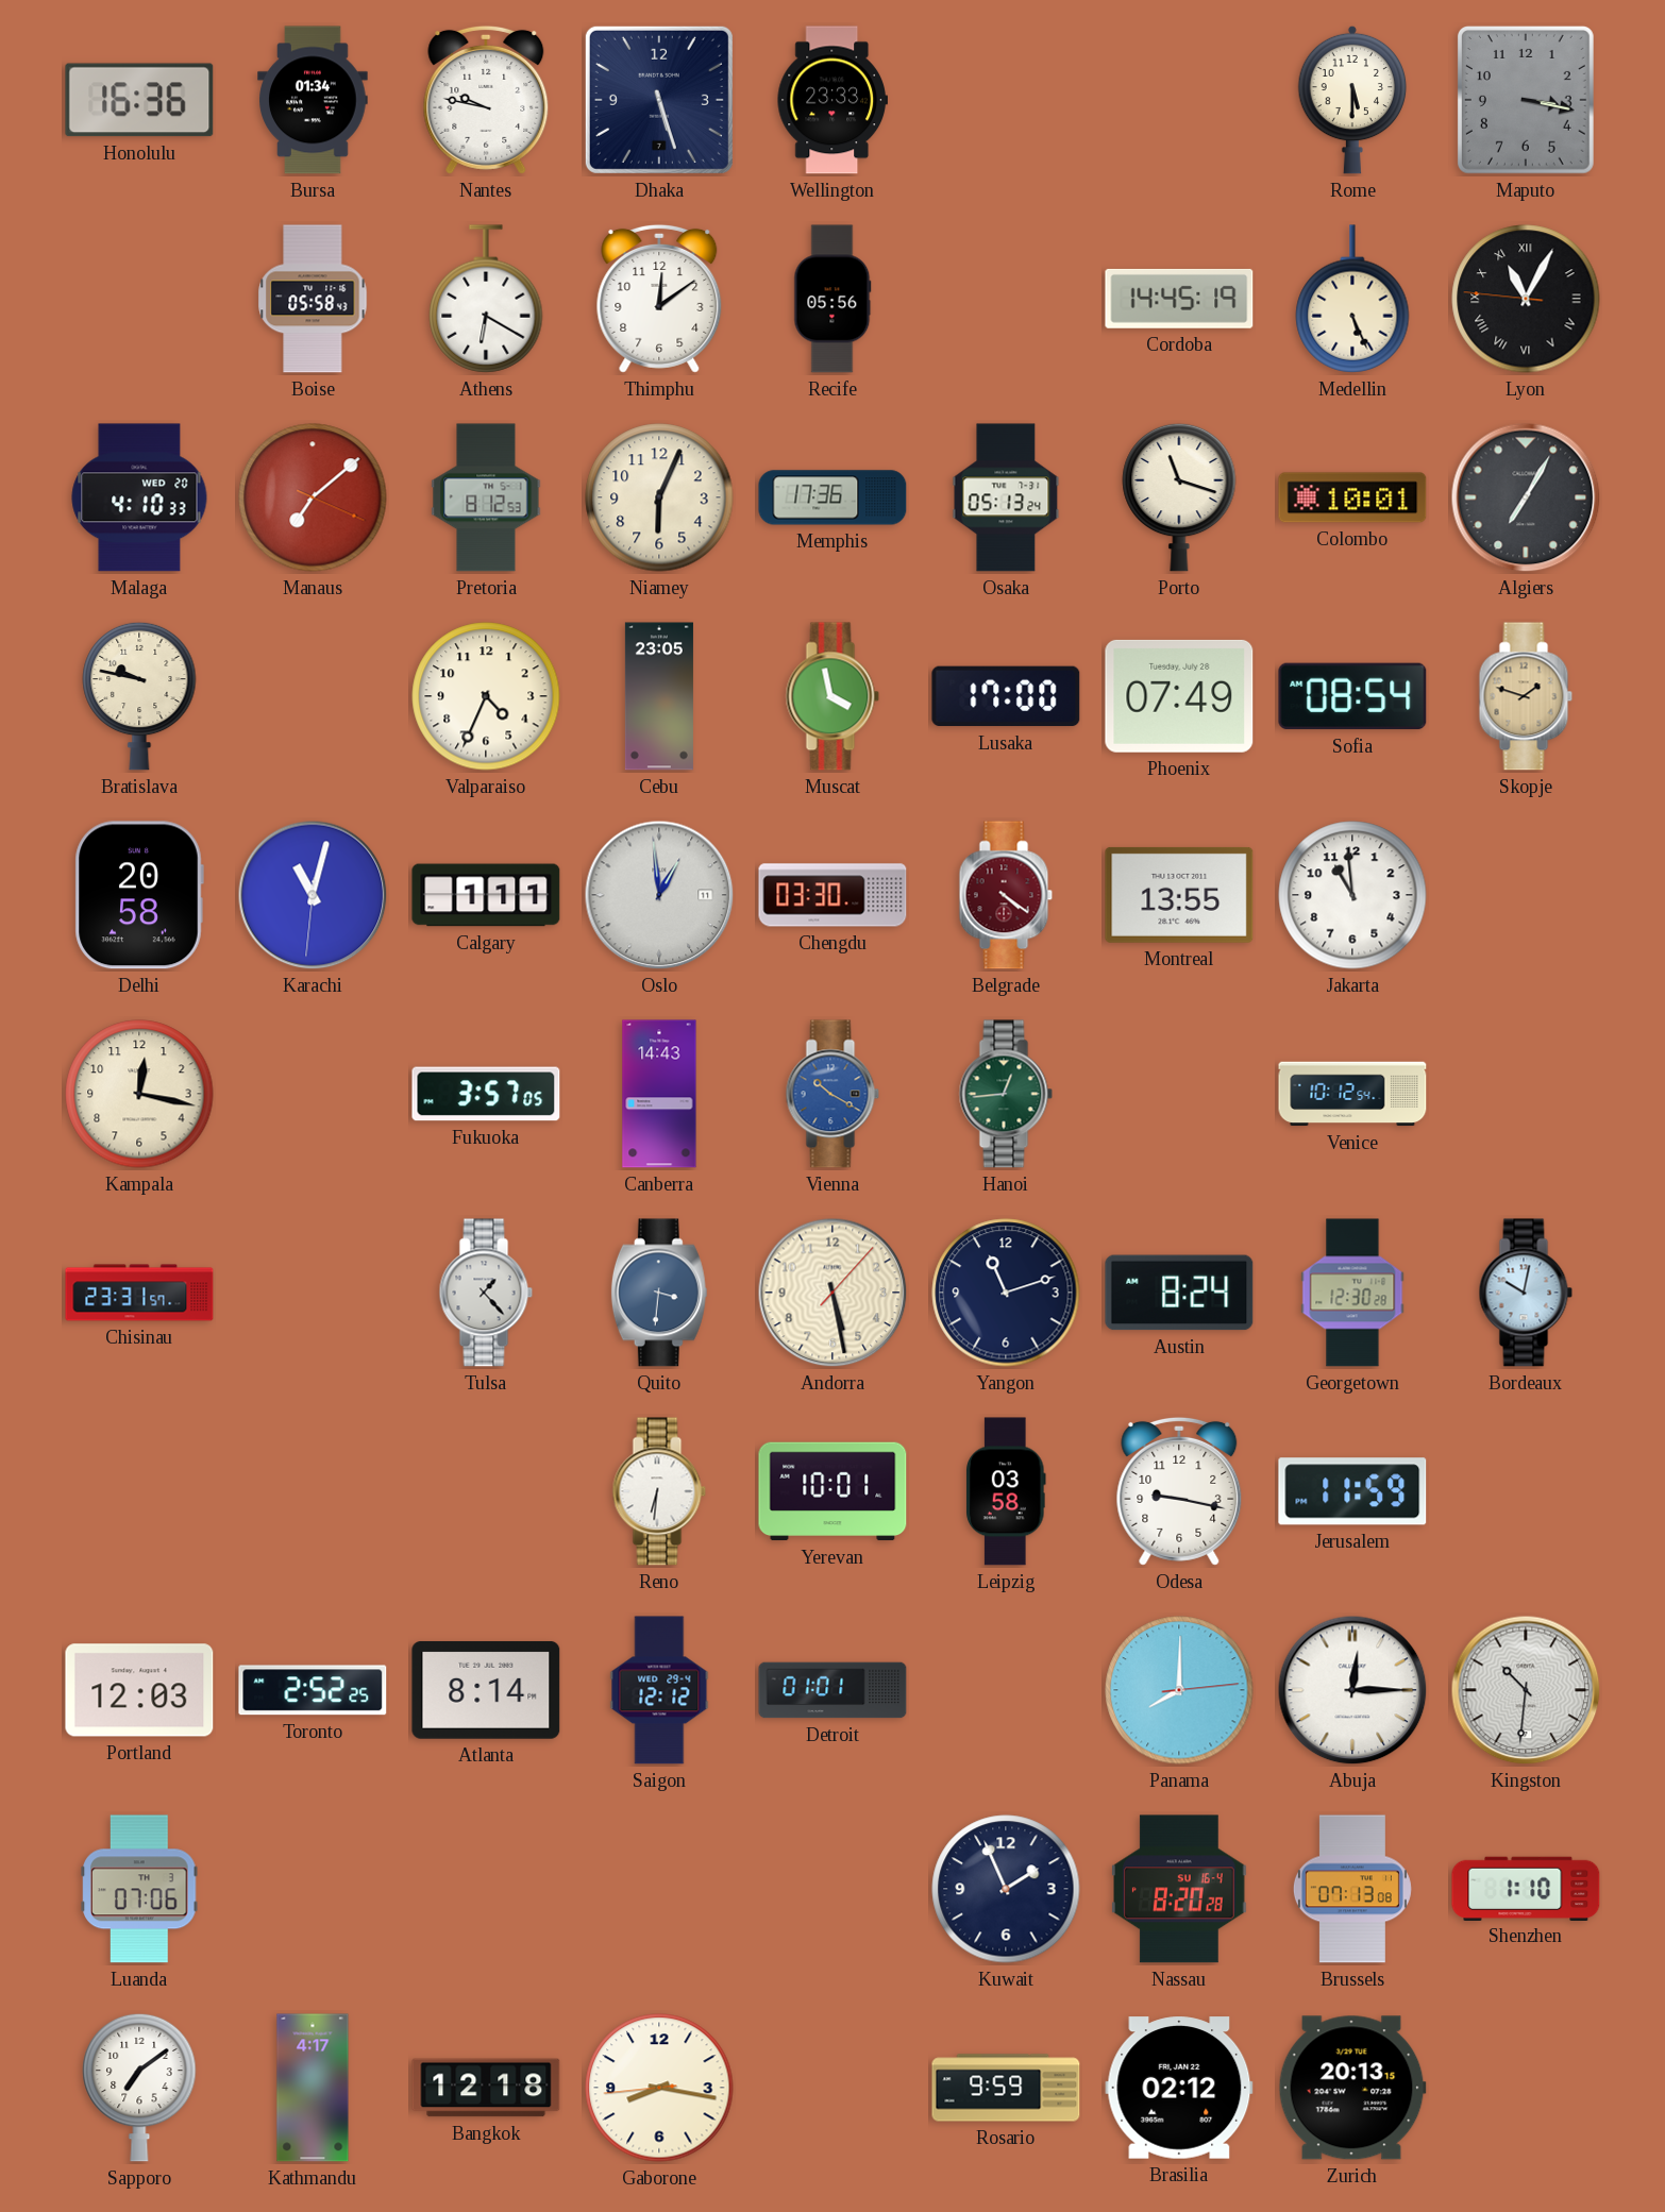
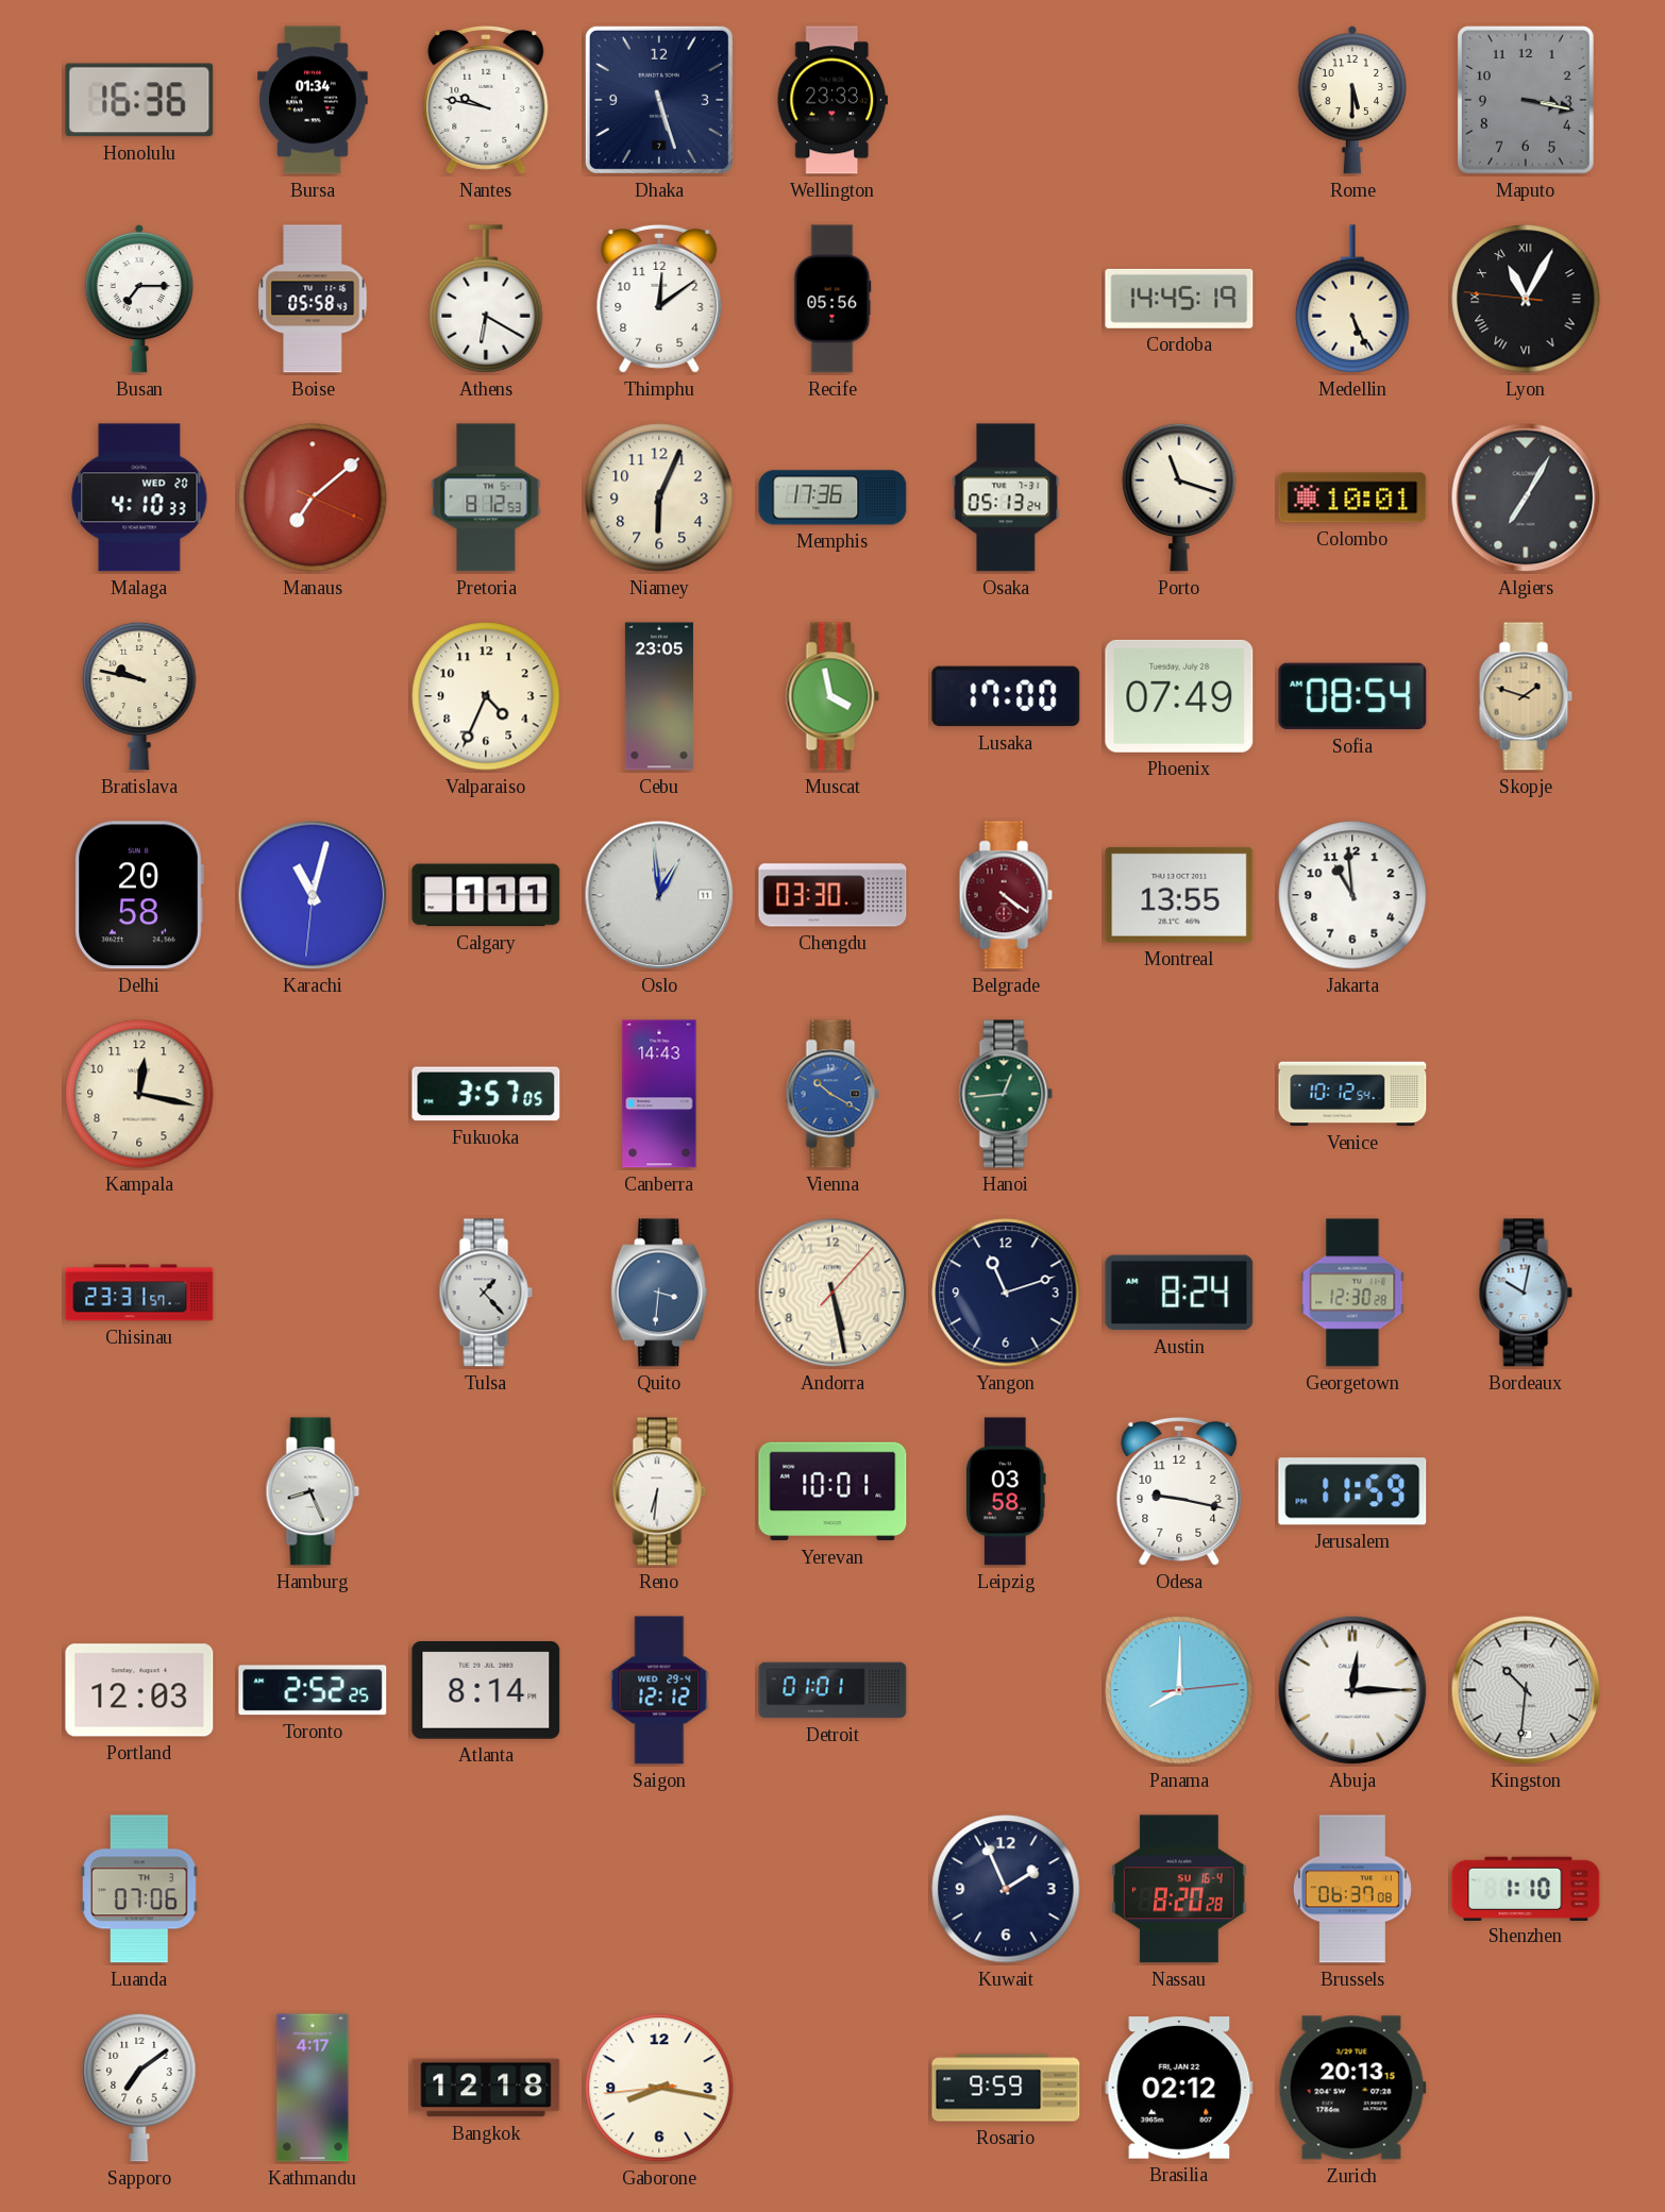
Busan: none -> 7:15
Hamburg: none -> 8:26
Brussels: 07:13 -> 06:37
